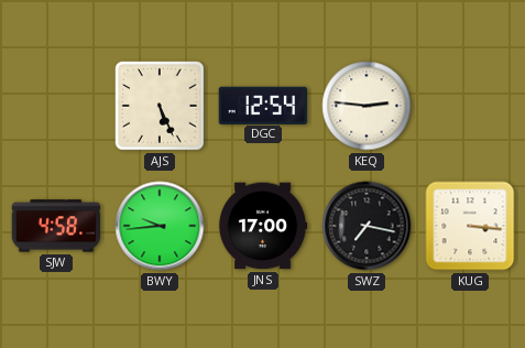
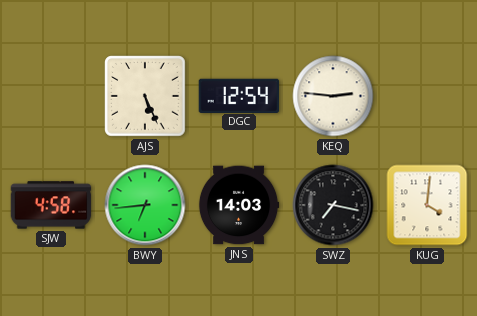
BWY: 9:44 -> 6:44
JNS: 17:00 -> 14:03
KUG: 3:16 -> 4:01
